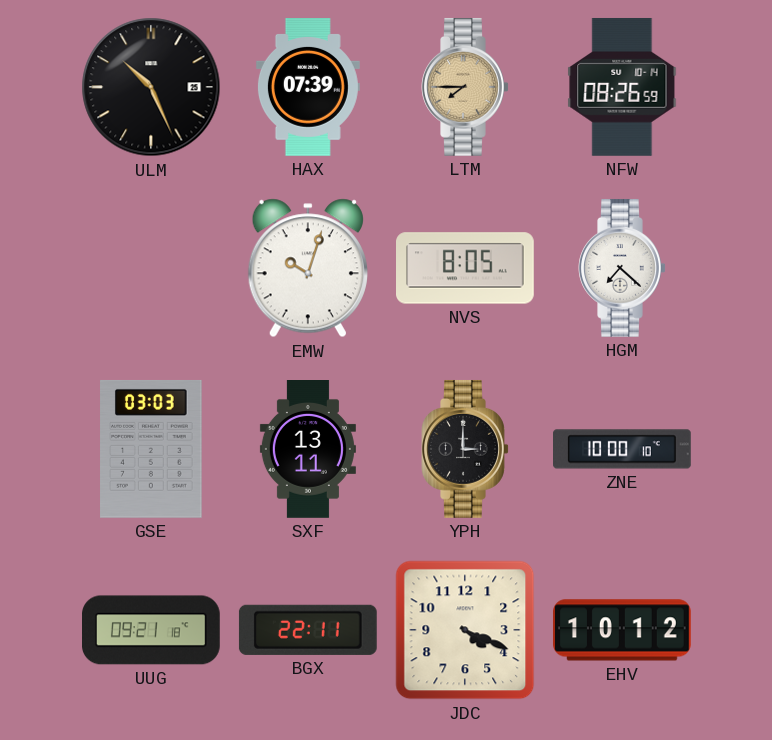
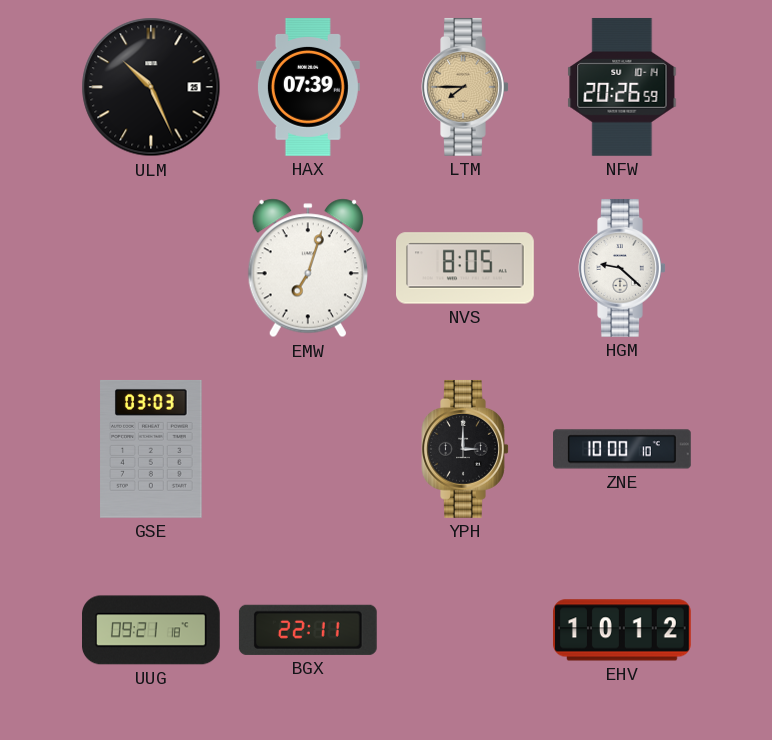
NFW: 08:26 -> 20:26
EMW: 10:03 -> 7:03
HGM: 7:22 -> 9:22
SXF: 13:11 -> none
JDC: 4:19 -> none
